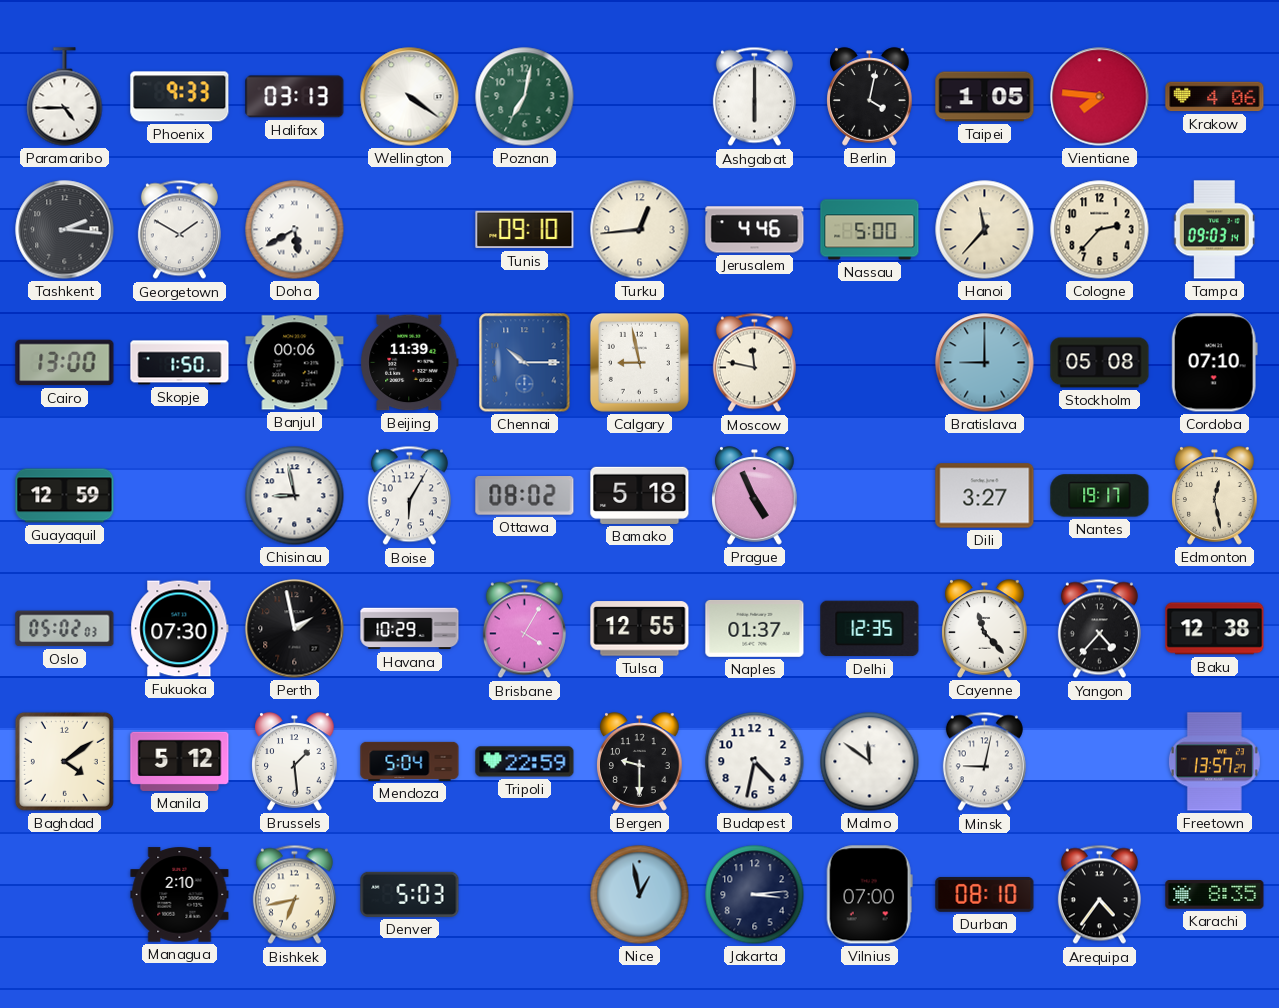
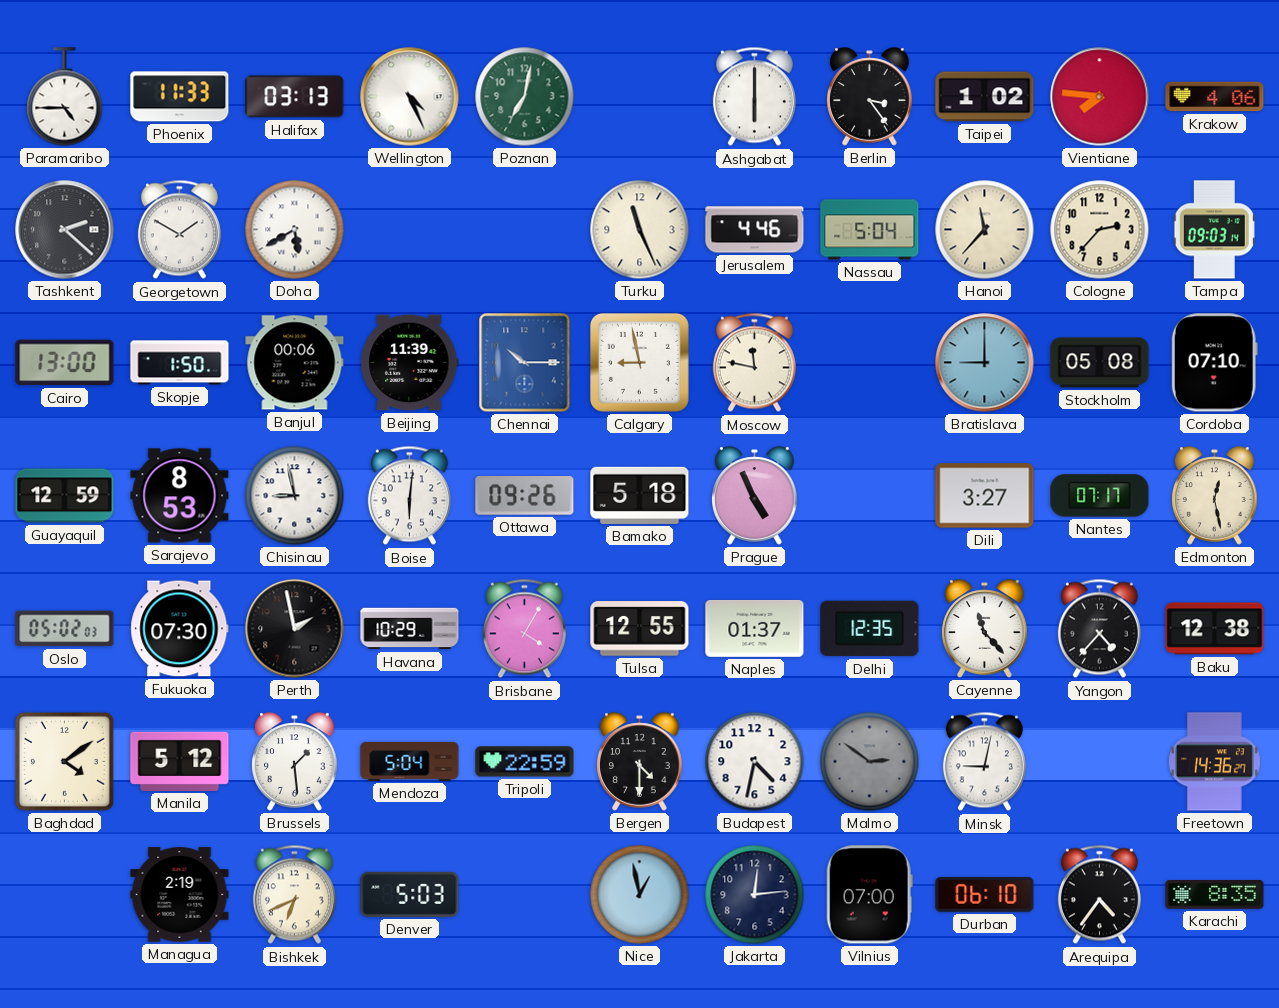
Phoenix: 9:33 -> 11:33
Wellington: 4:21 -> 4:26
Berlin: 4:02 -> 3:24
Taipei: 1:05 -> 1:02
Tashkent: 2:16 -> 2:22
Tunis: 09:10 -> none
Turku: 12:44 -> 11:26
Nassau: 5:00 -> 5:04
Sarajevo: none -> 8:53
Boise: 6:05 -> 6:01
Ottawa: 08:02 -> 09:26
Nantes: 19:17 -> 07:17
Bergen: 9:30 -> 4:30
Malmo: 11:51 -> 2:51
Malmo dial: white -> grey
Freetown: 13:57 -> 14:36
Managua: 2:10 -> 2:19
Bishkek: 6:43 -> 6:41
Jakarta: 3:14 -> 12:14
Durban: 08:10 -> 06:10
